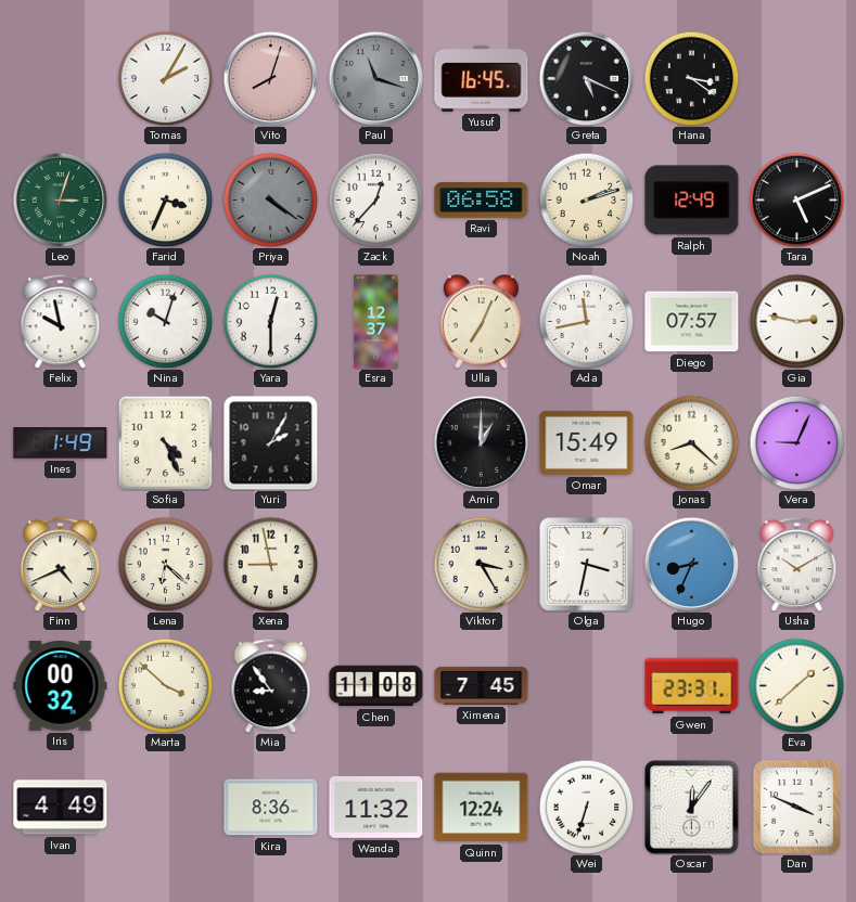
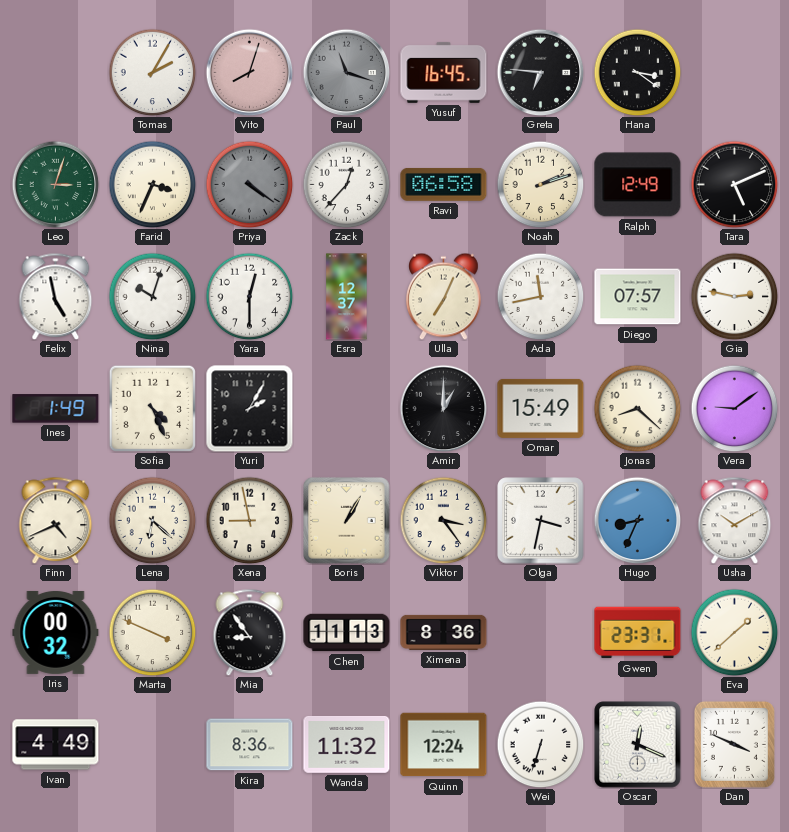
Greta: 5:19 -> 6:46
Felix: 9:58 -> 4:58
Vera: 9:04 -> 9:09
Boris: none -> 1:05
Viktor: 3:25 -> 3:24
Marta: 3:52 -> 3:49
Chen: 11:08 -> 11:13
Ximena: 7:45 -> 8:36
Oscar: 12:06 -> 12:19
